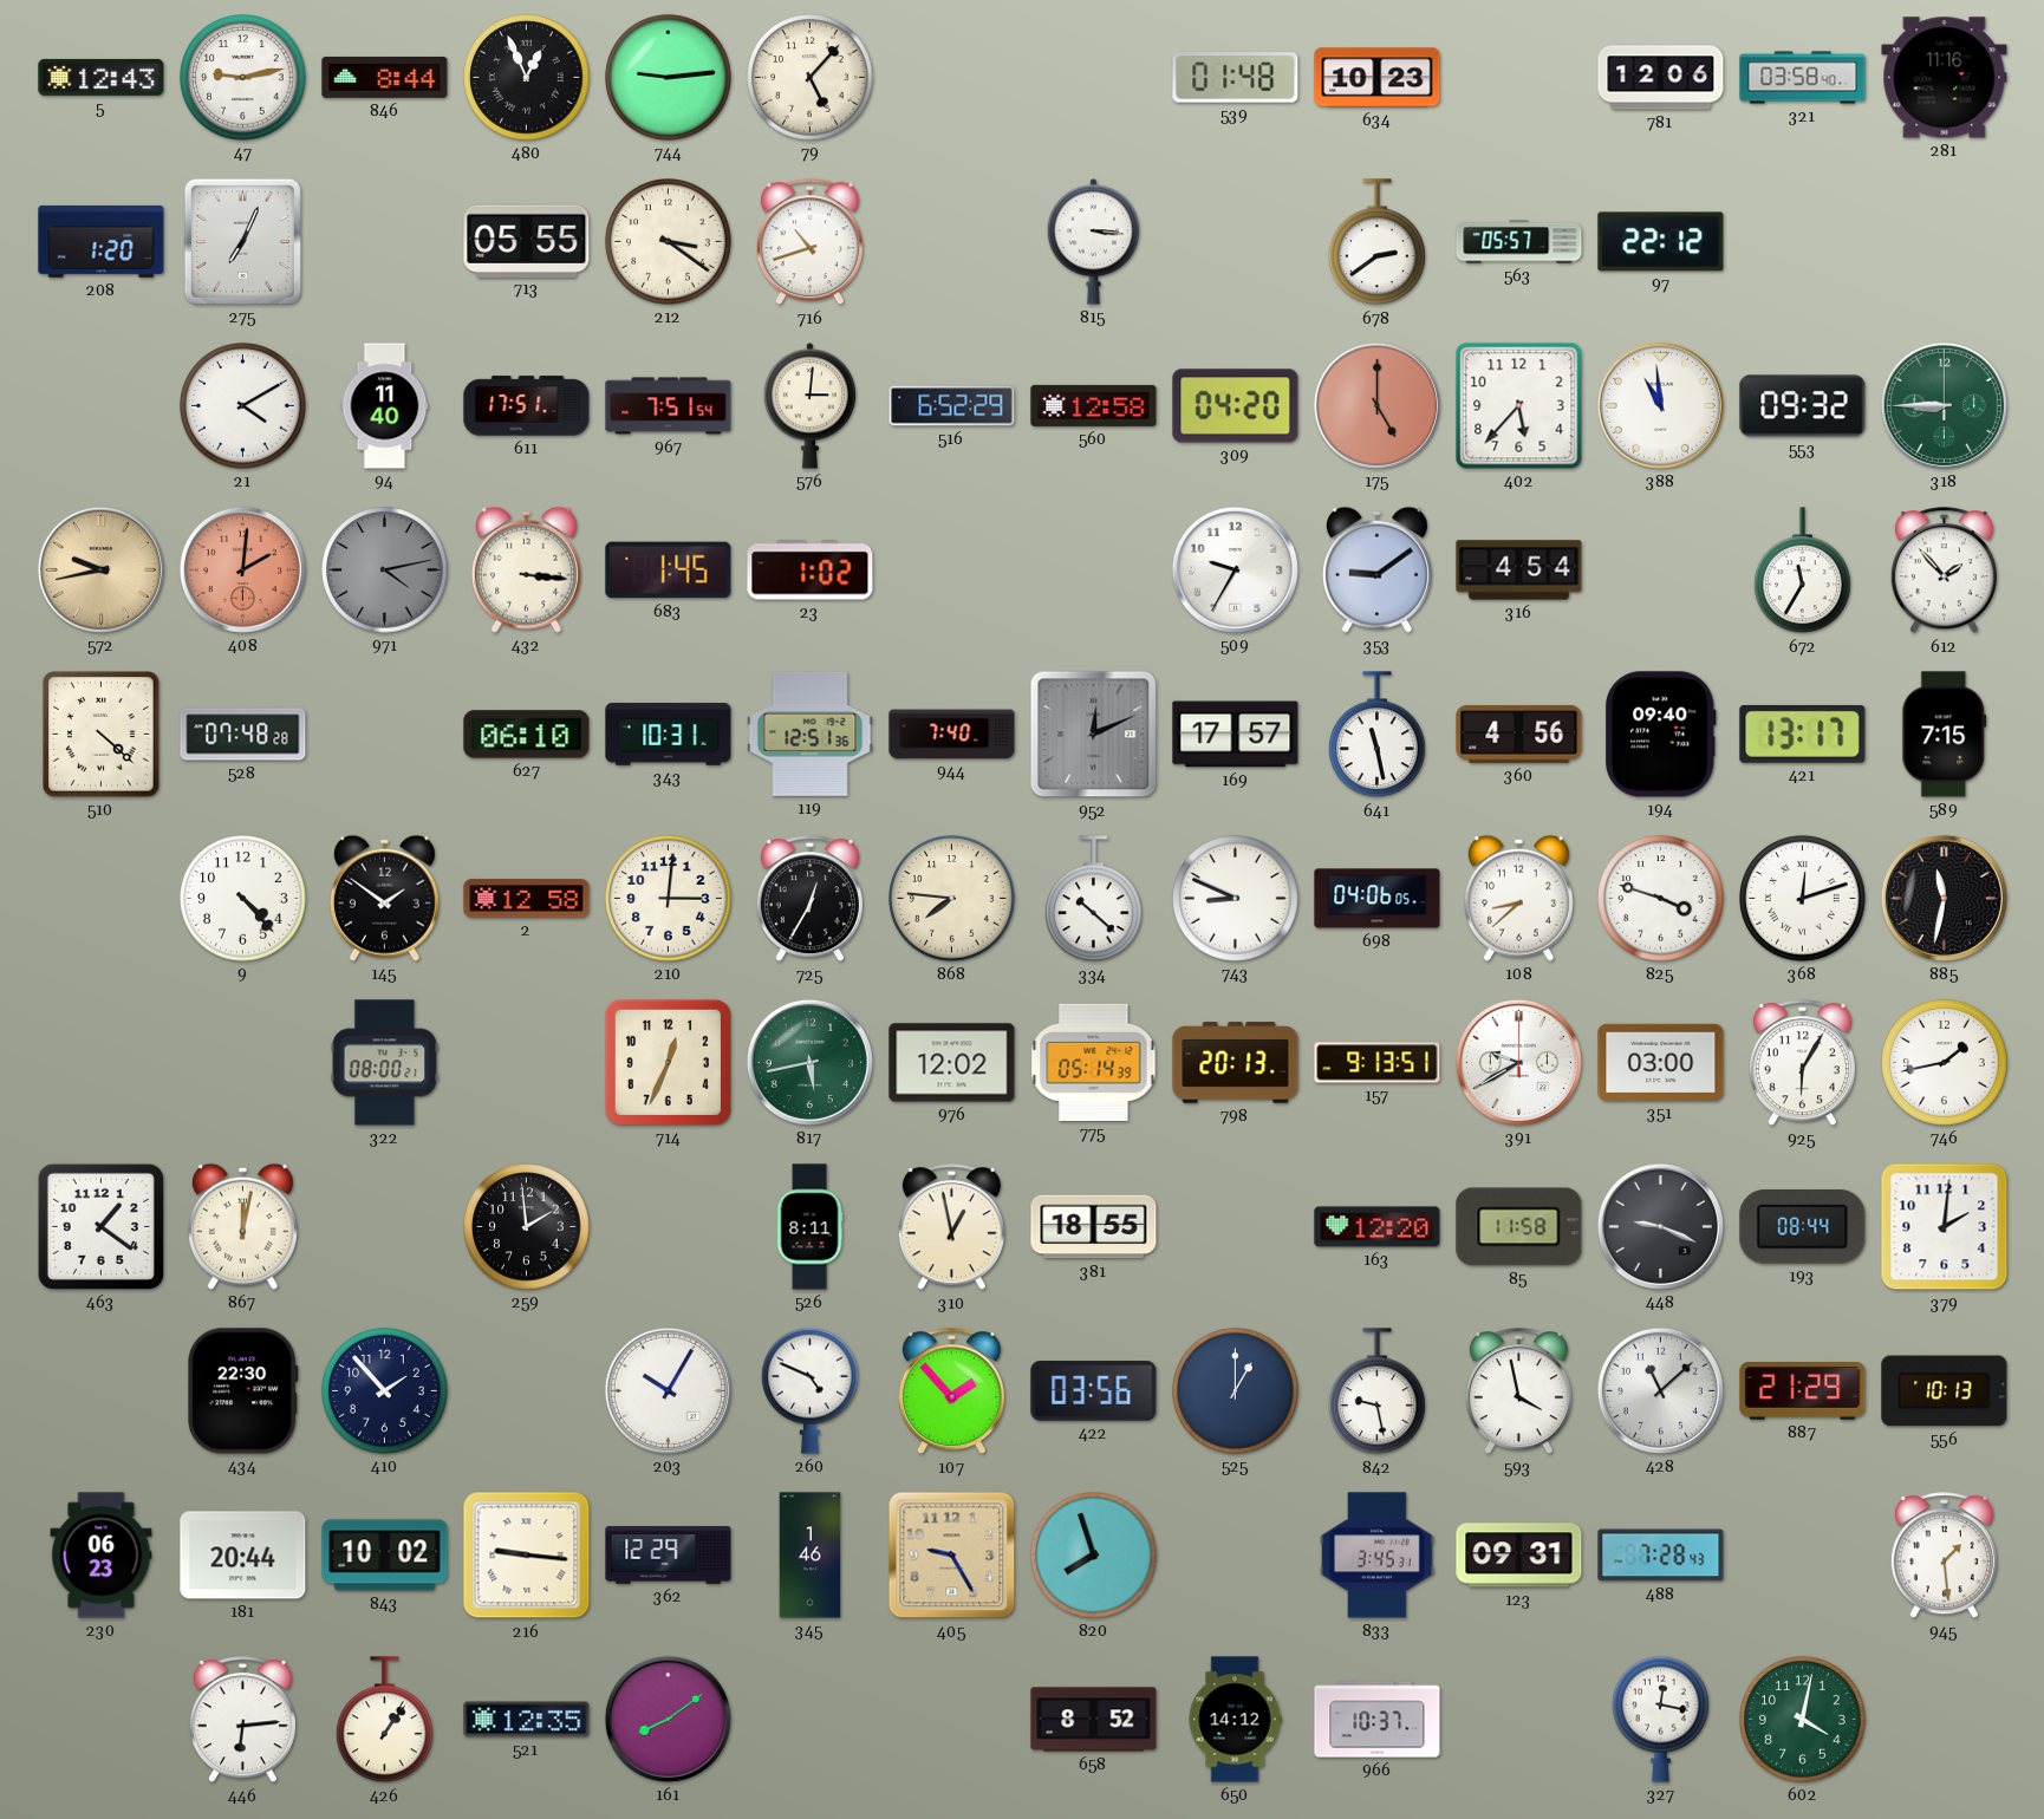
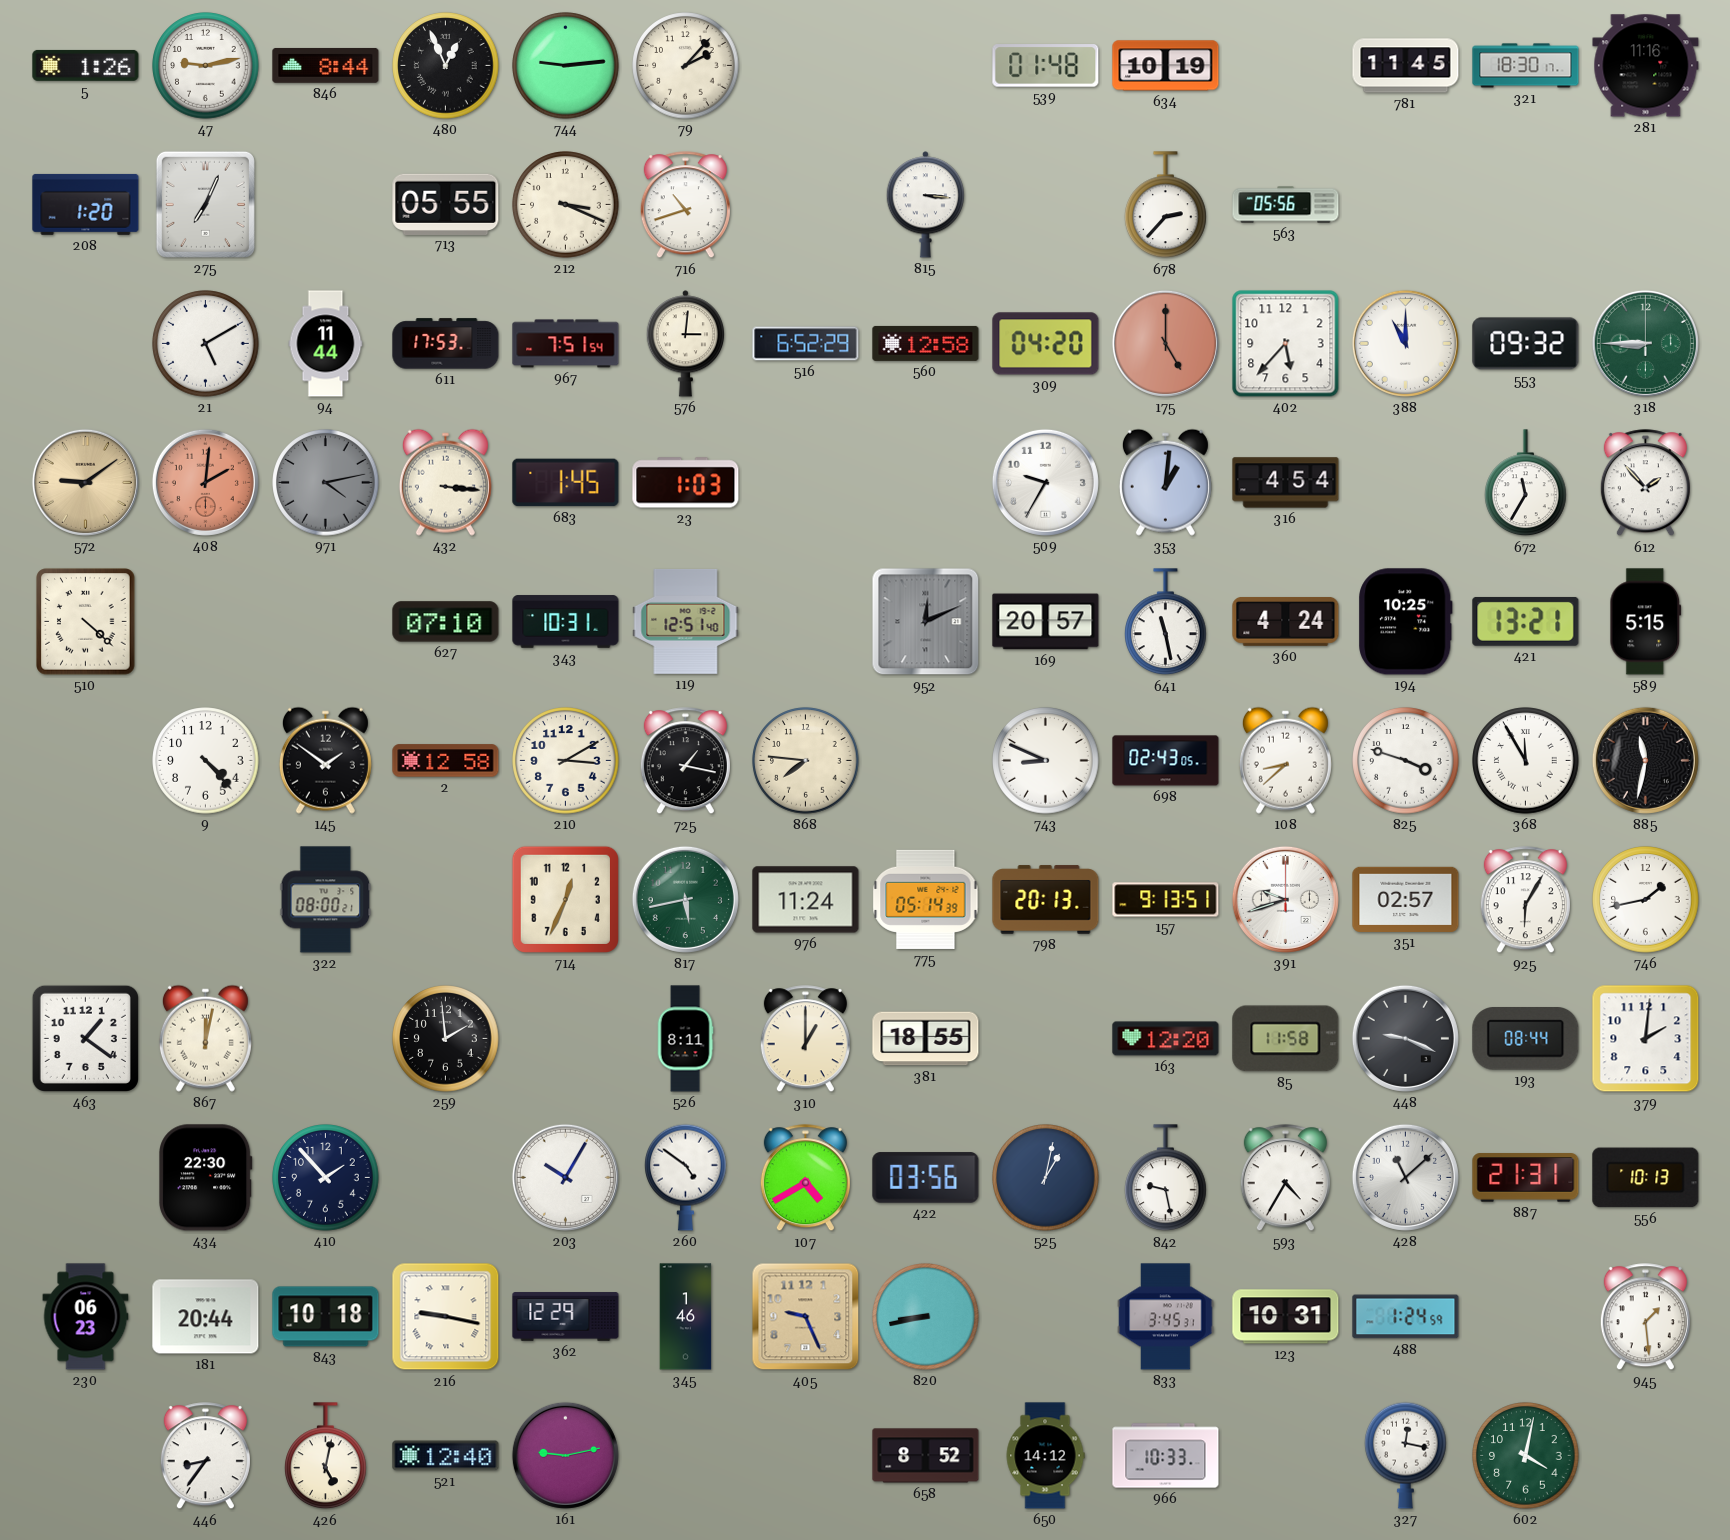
5: 12:43 -> 1:26
79: 5:07 -> 2:07
634: 10:23 -> 10:19
781: 12:06 -> 11:45
321: 03:58 -> 18:30
212: 3:21 -> 3:19
678: 2:39 -> 2:37
563: 05:57 -> 05:56
97: 22:12 -> none
21: 4:10 -> 5:10
94: 11:40 -> 11:44
611: 17:51 -> 17:53
388: 10:59 -> 11:00
572: 9:43 -> 9:09
23: 1:02 -> 1:03
353: 9:09 -> 1:01
528: 07:48 -> none
627: 06:10 -> 07:10
119: 12:51:36 -> 12:51:40
944: 7:40 -> none
169: 17:57 -> 20:57
360: 4:56 -> 4:24
194: 09:40 -> 10:25
421: 13:17 -> 13:21
589: 7:15 -> 5:15
210: 3:01 -> 3:10
725: 12:35 -> 1:17
334: 10:22 -> none
698: 04:06 -> 02:43
368: 12:12 -> 11:55
976: 12:02 -> 11:24
391: 9:40 -> 9:42
351: 03:00 -> 02:57
310: 12:58 -> 1:00
260: 4:49 -> 4:51
107: 1:53 -> 4:40
525: 1:00 -> 1:02
593: 3:58 -> 4:35
887: 21:29 -> 21:31
843: 10:02 -> 10:18
216: 9:16 -> 9:17
405: 9:25 -> 9:26
820: 7:57 -> 8:43
123: 09:31 -> 10:31
488: 7:28 -> 1:24
446: 6:14 -> 8:36
426: 1:06 -> 5:02
521: 12:35 -> 12:40
161: 8:09 -> 9:13
966: 10:37 -> 10:33
